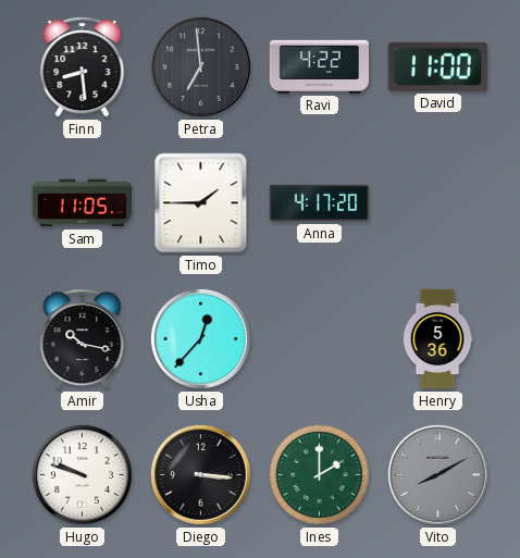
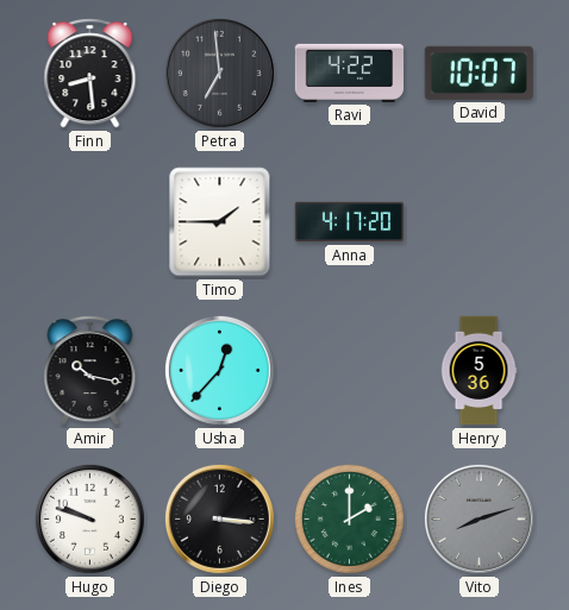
David: 11:00 -> 10:07
Sam: 11:05 -> none
Vito: 8:10 -> 8:12
